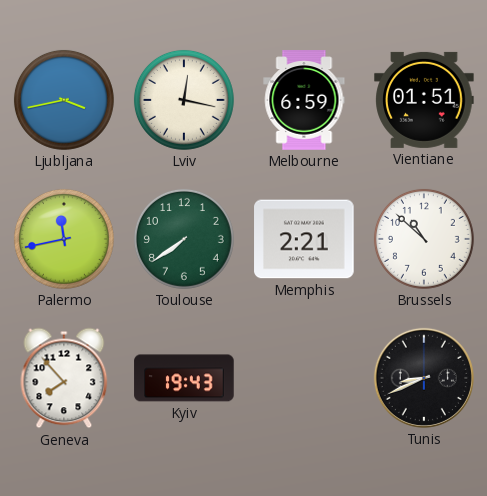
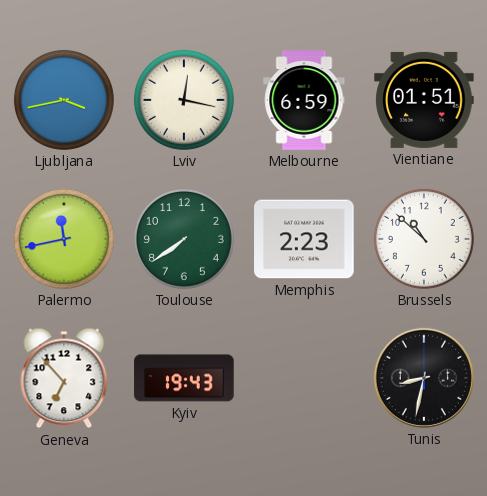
Memphis: 2:21 -> 2:23
Geneva: 7:53 -> 6:53
Tunis: 8:41 -> 8:32
